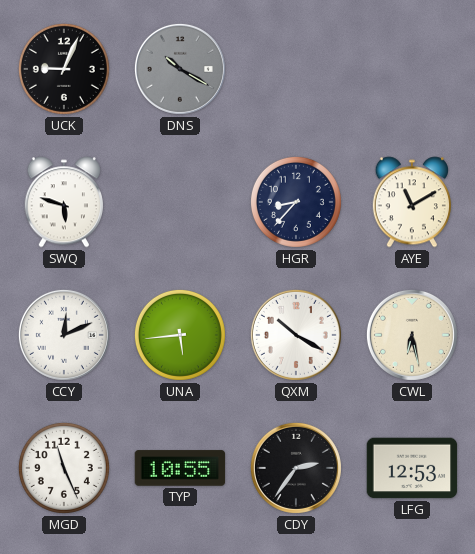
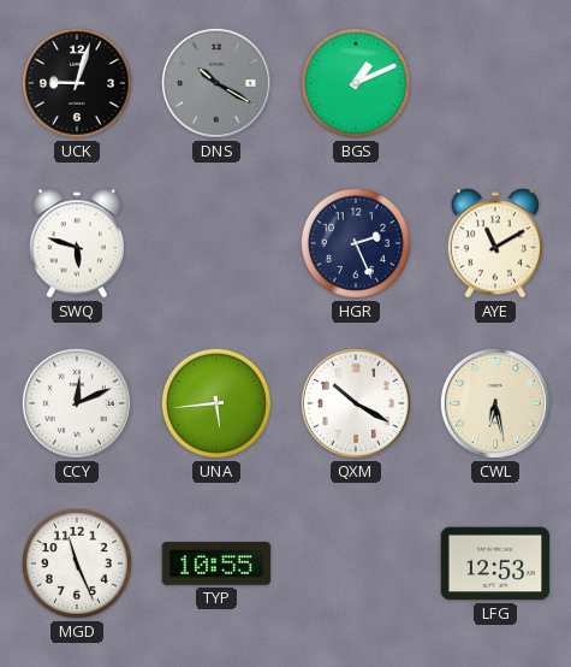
UCK: 9:04 -> 9:03
BGS: none -> 1:11
HGR: 8:37 -> 2:26
CDY: 2:36 -> none
